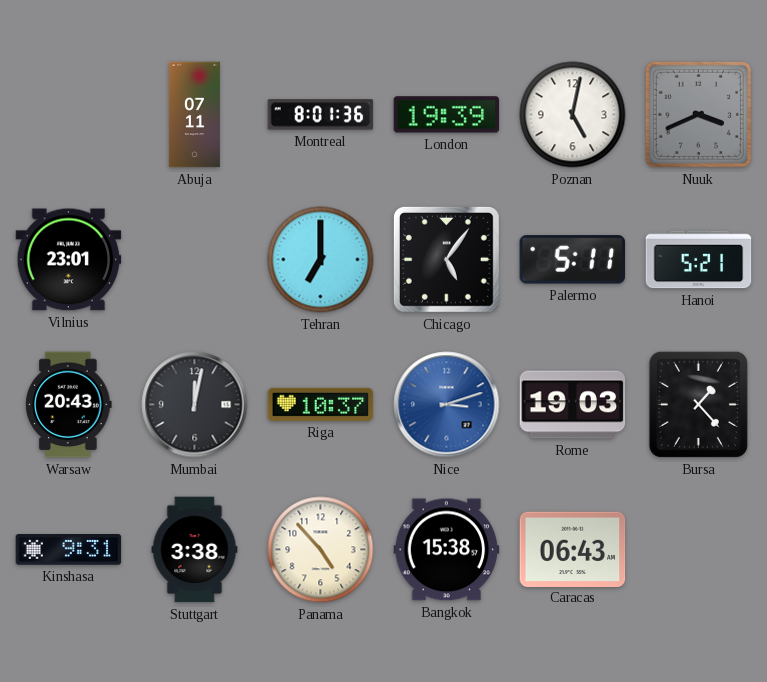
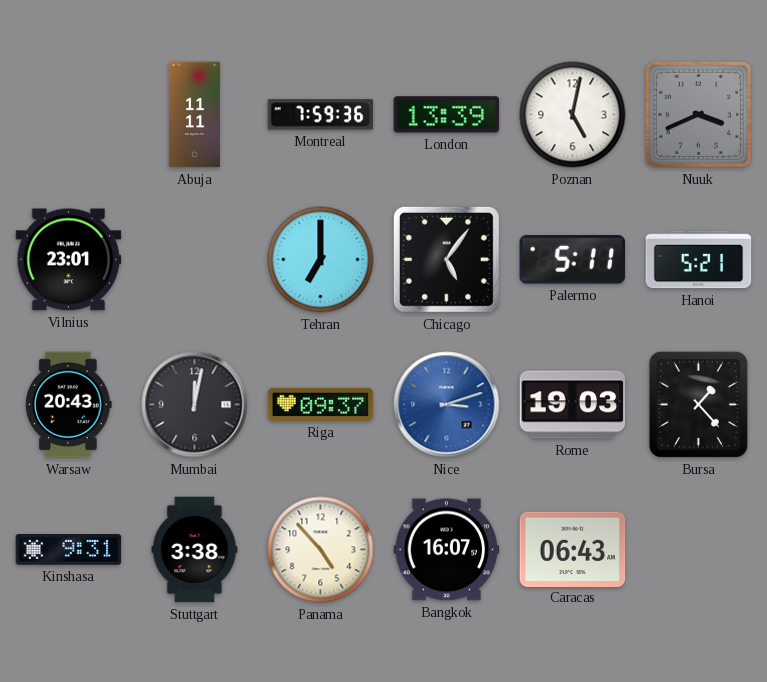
Abuja: 07:11 -> 11:11
Montreal: 8:01 -> 7:59
London: 19:39 -> 13:39
Riga: 10:37 -> 09:37
Bangkok: 15:38 -> 16:07
